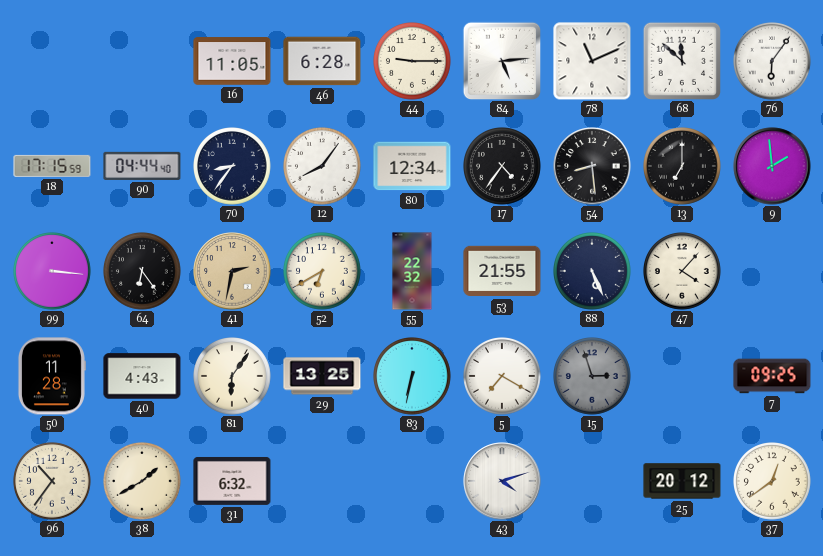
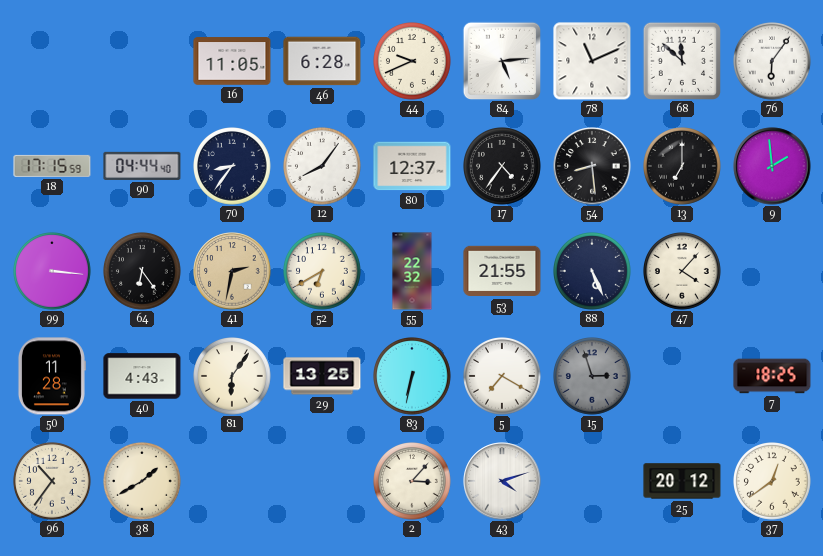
44: 9:15 -> 9:41
80: 12:34 -> 12:37
7: 09:25 -> 18:25
31: 6:32 -> none
2: none -> 3:07
